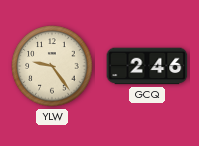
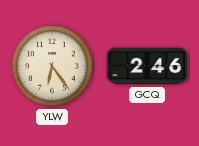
YLW: 9:24 -> 6:24
